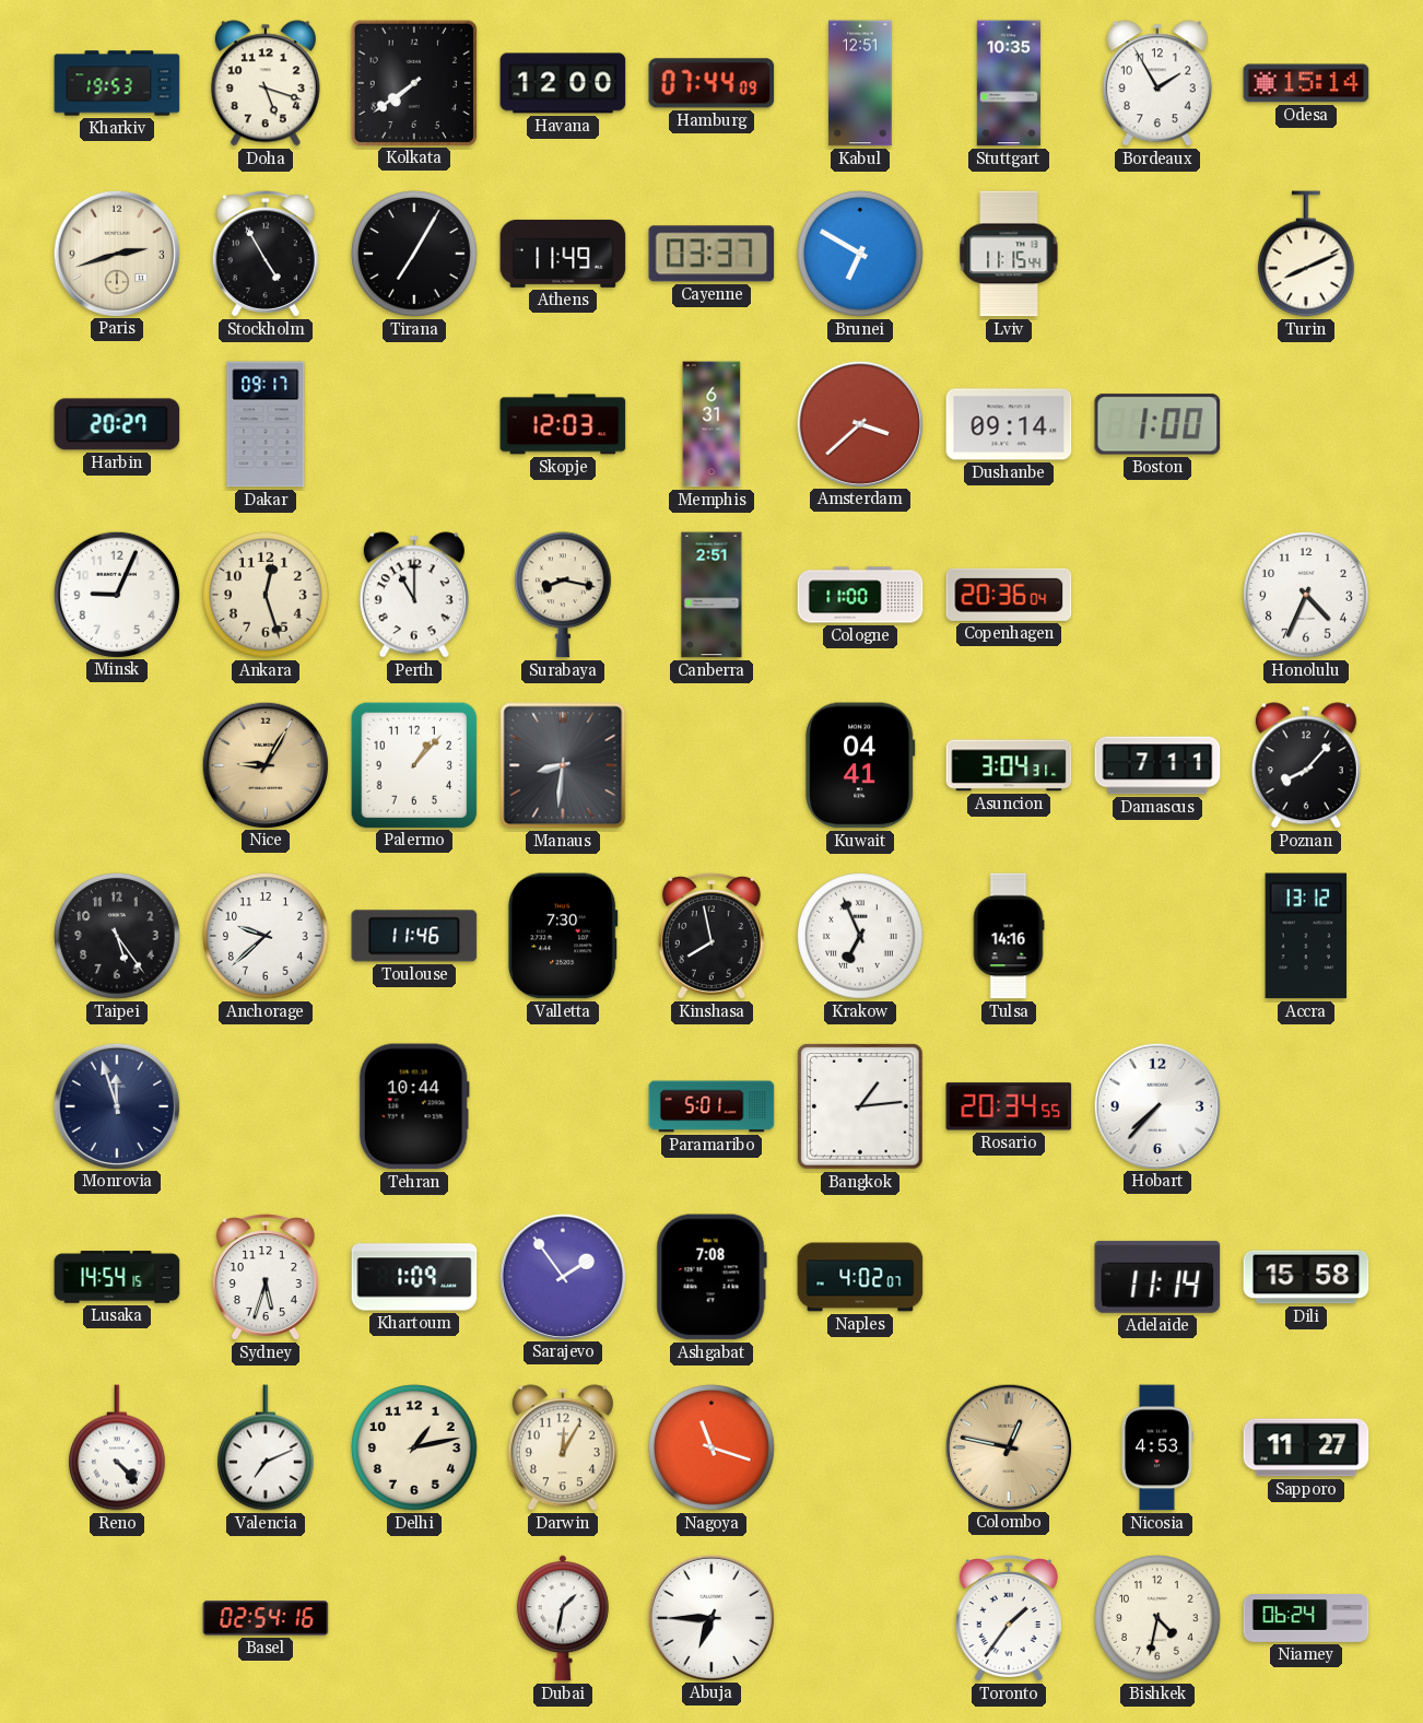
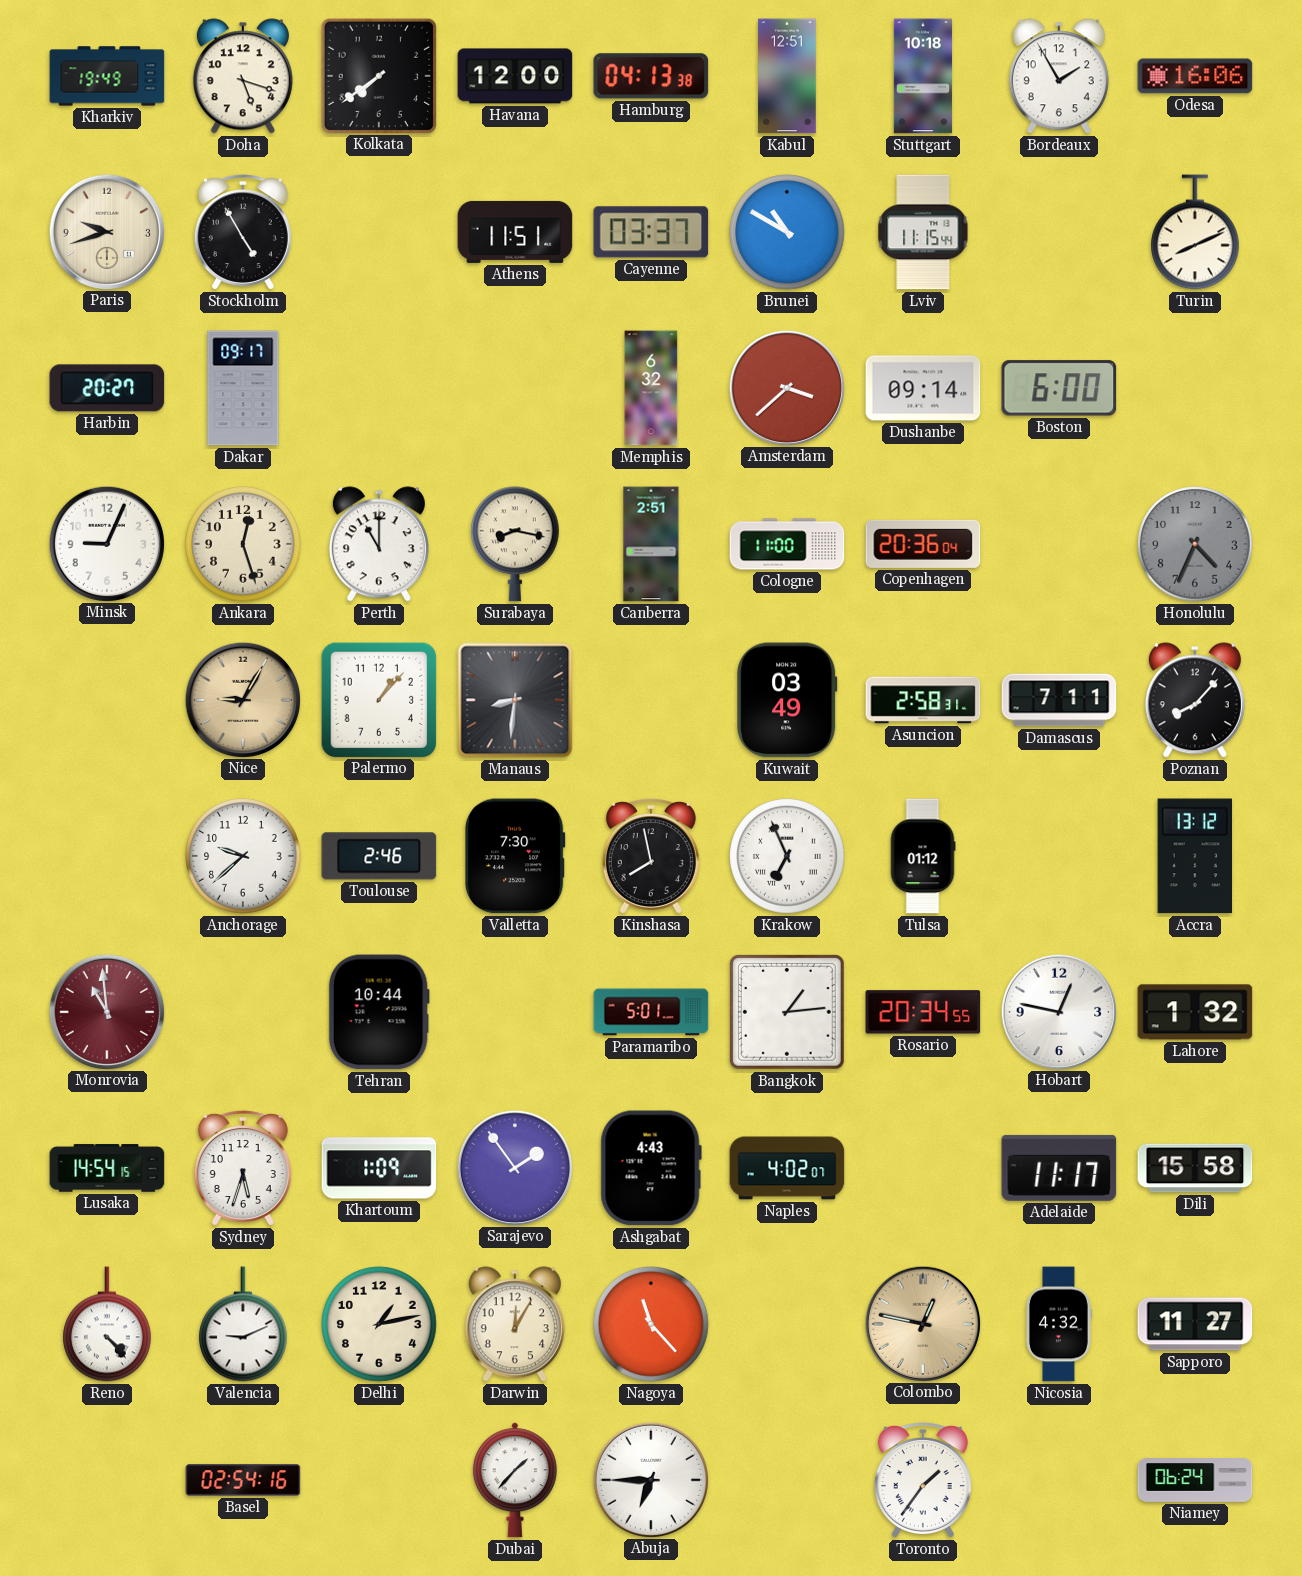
Kharkiv: 19:53 -> 19:49
Hamburg: 07:44 -> 04:13
Stuttgart: 10:35 -> 10:18
Odesa: 15:14 -> 16:06
Paris: 2:42 -> 9:42
Tirana: 7:05 -> none
Athens: 11:49 -> 11:51
Brunei: 6:50 -> 10:50
Skopje: 12:03 -> none
Memphis: 6:31 -> 6:32
Boston: 1:00 -> 6:00
Honolulu dial: white -> grey
Kuwait: 04:41 -> 03:49
Asuncion: 3:04 -> 2:58
Taipei: 5:24 -> none
Toulouse: 11:46 -> 2:46
Tulsa: 14:16 -> 01:12
Monrovia: 11:57 -> 10:59
Monrovia dial: navy -> burgundy
Hobart: 7:37 -> 12:47
Lahore: none -> 1:32
Ashgabat: 7:08 -> 4:43
Adelaide: 11:14 -> 11:17
Valencia: 7:11 -> 9:11
Nagoya: 11:18 -> 11:23
Nicosia: 4:53 -> 4:32
Dubai: 1:32 -> 1:37
Bishkek: 4:32 -> none
